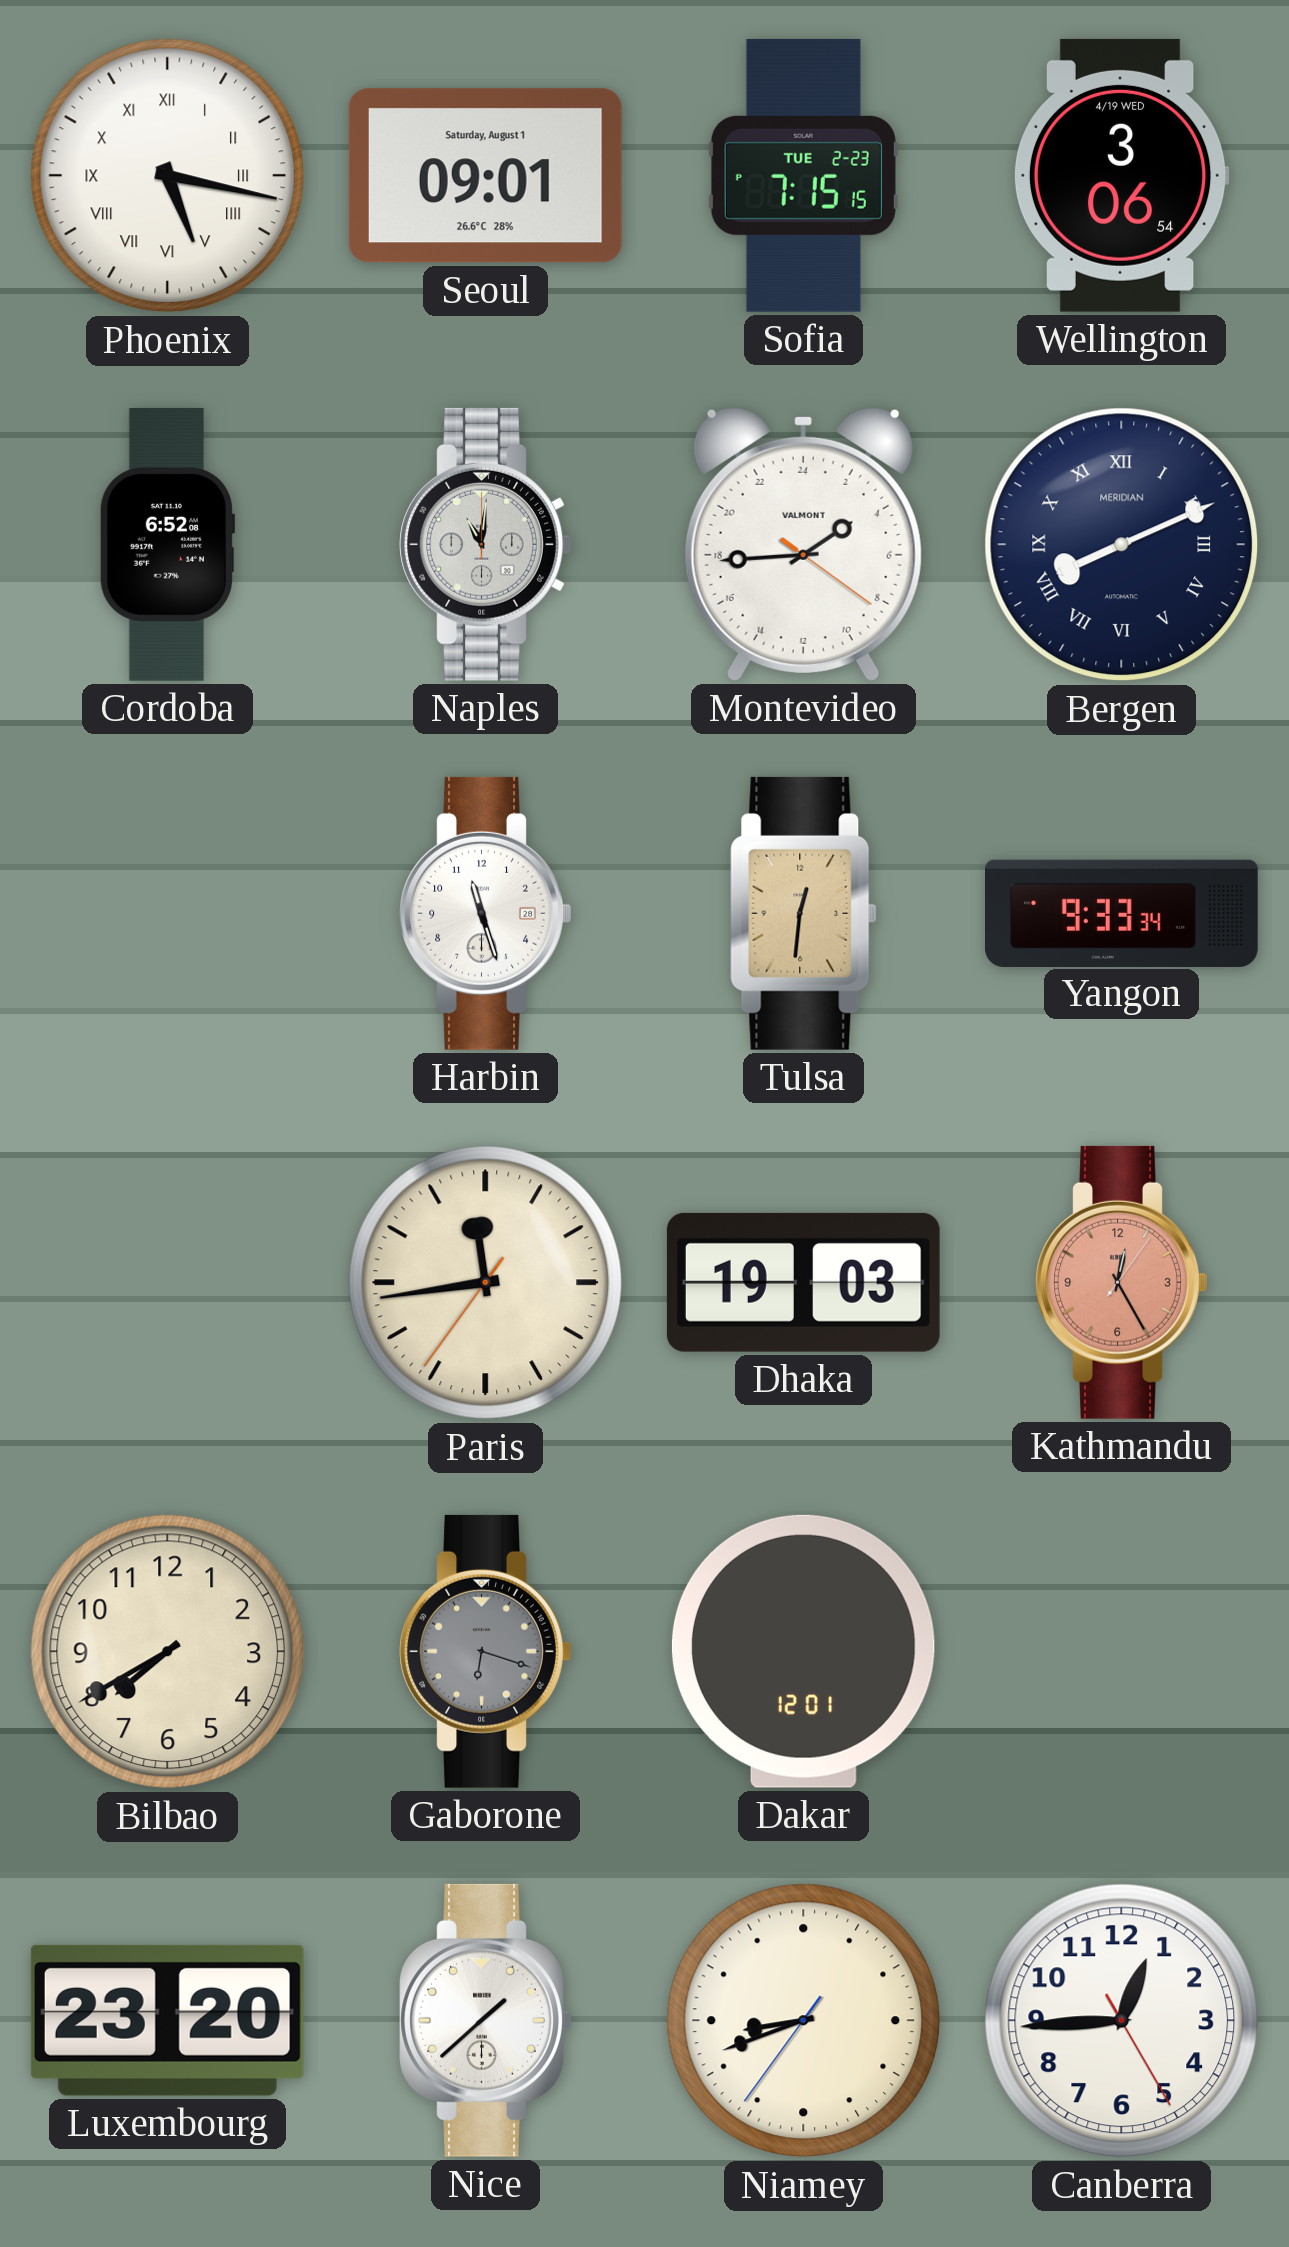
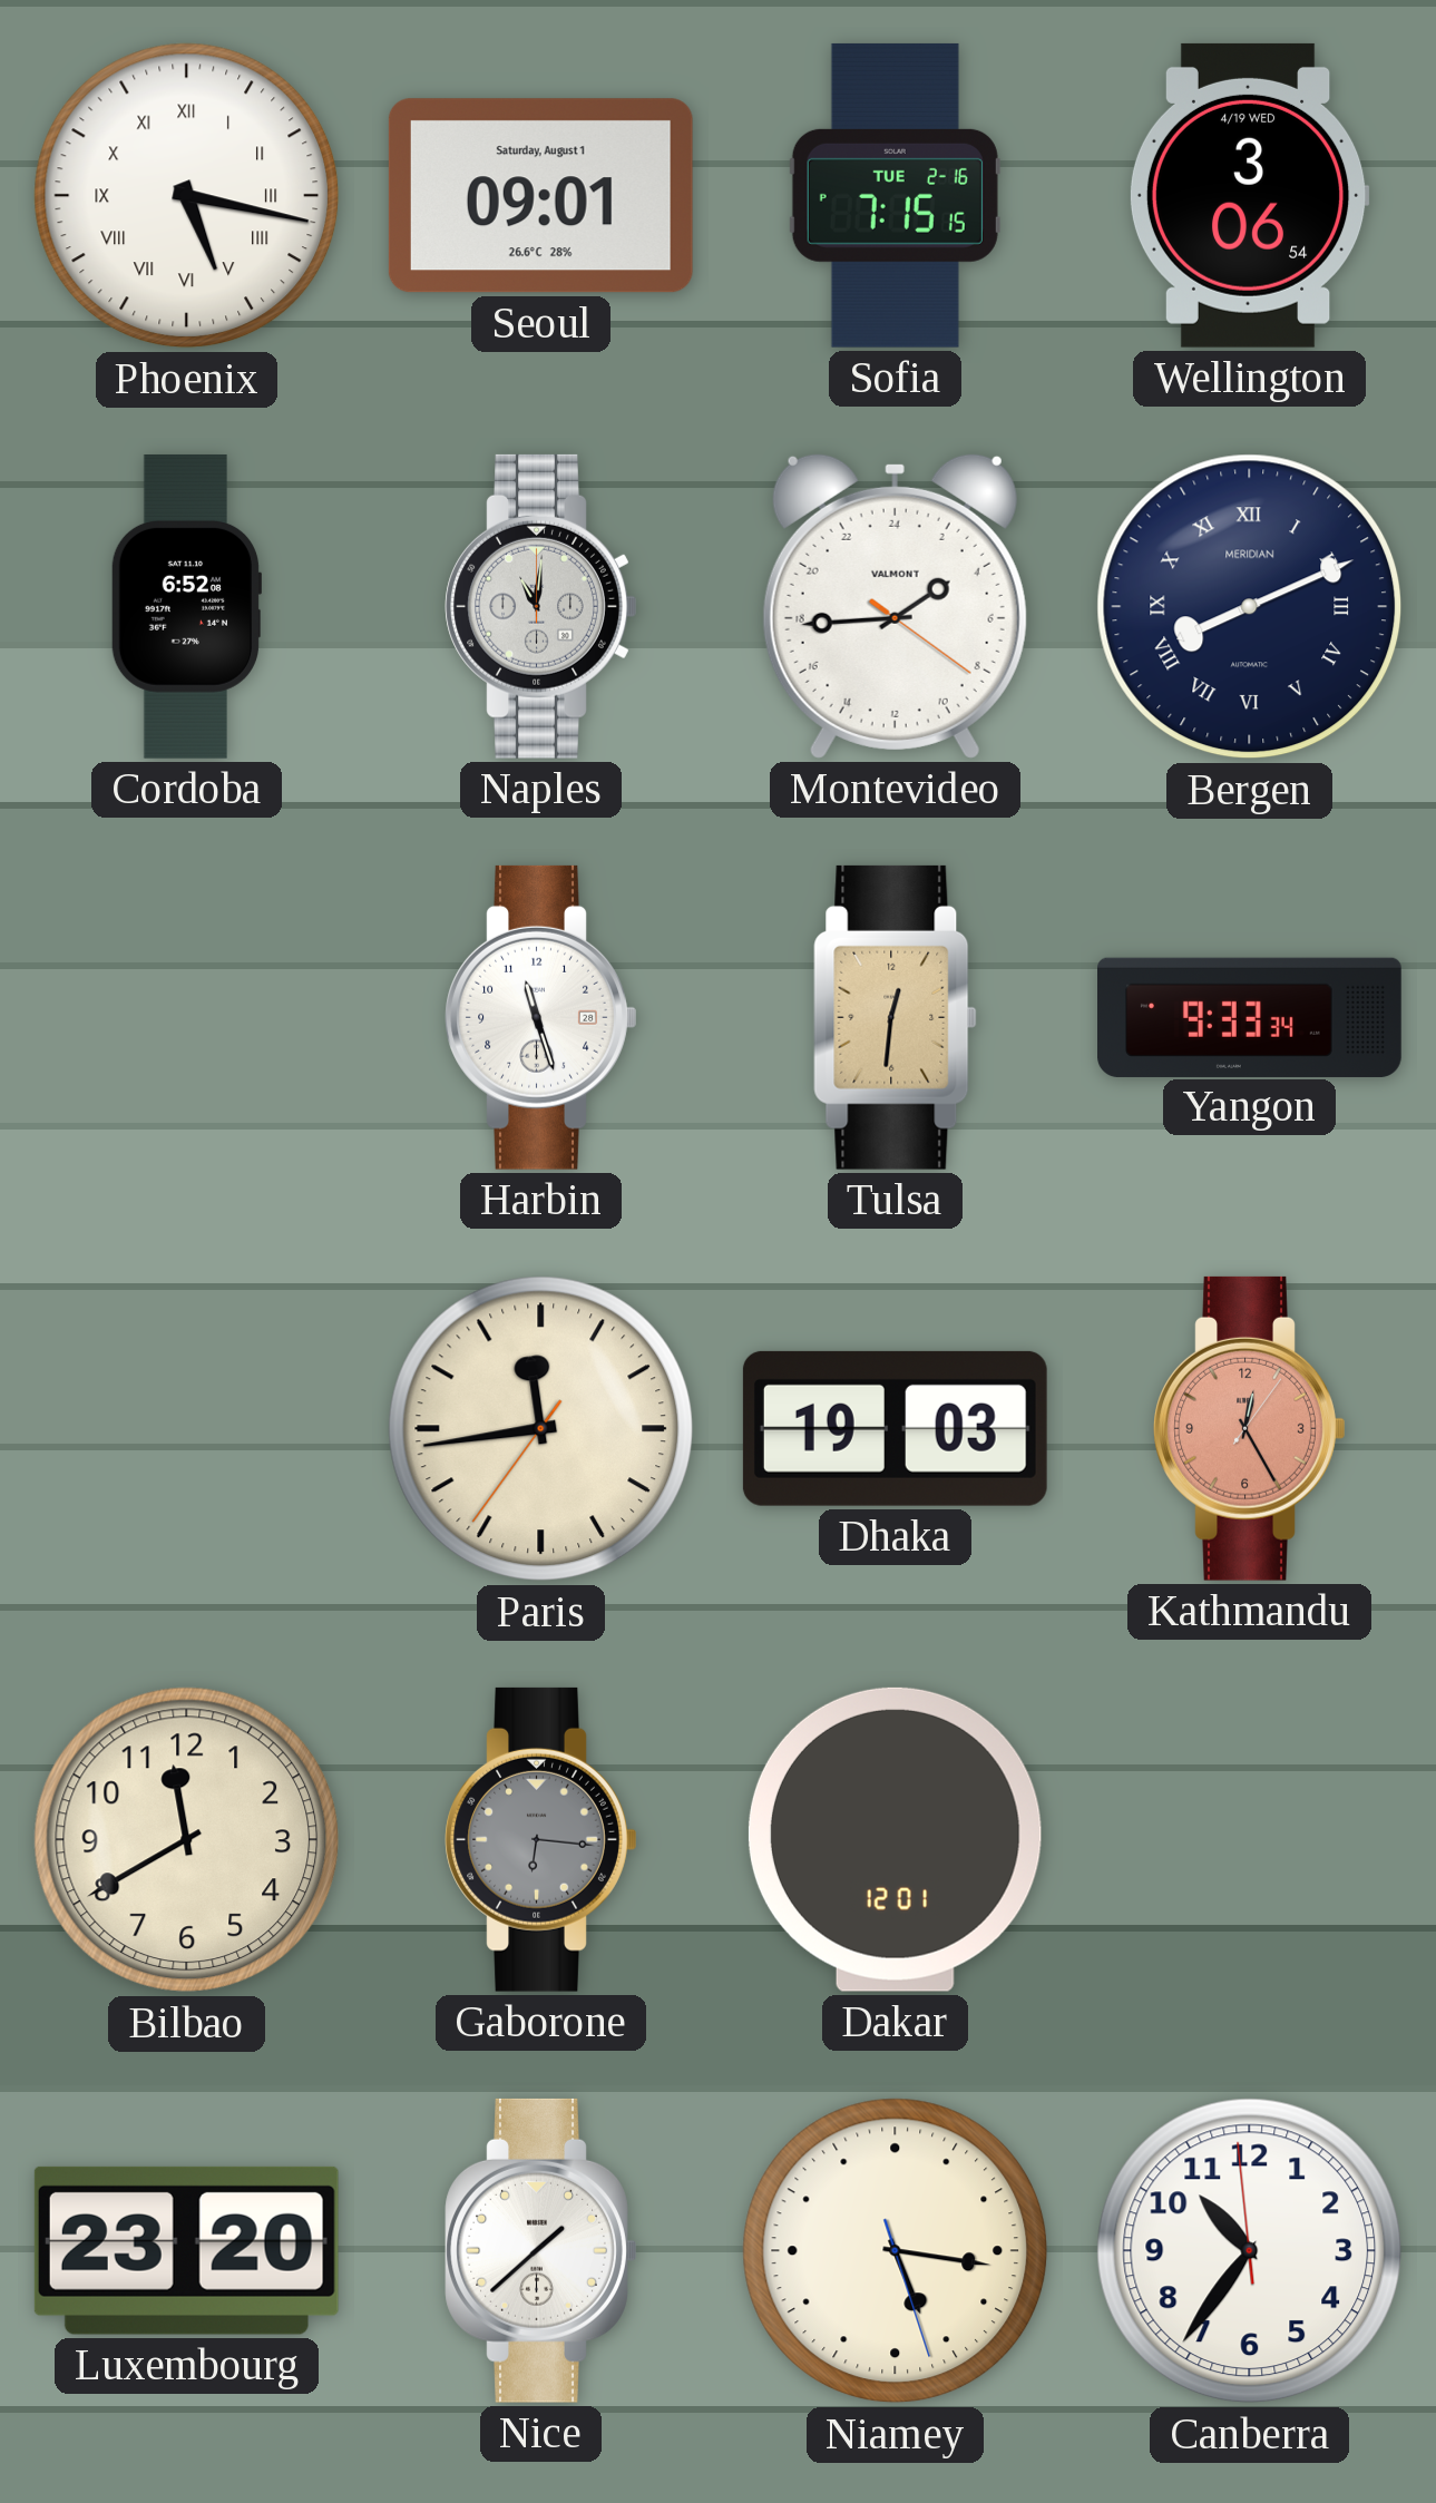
Sofia date: TUE 2-23 -> TUE 2-16
Bilbao: 7:40 -> 11:40
Gaborone: 6:18 -> 6:16
Niamey: 8:41 -> 5:16
Canberra: 12:44 -> 10:35
